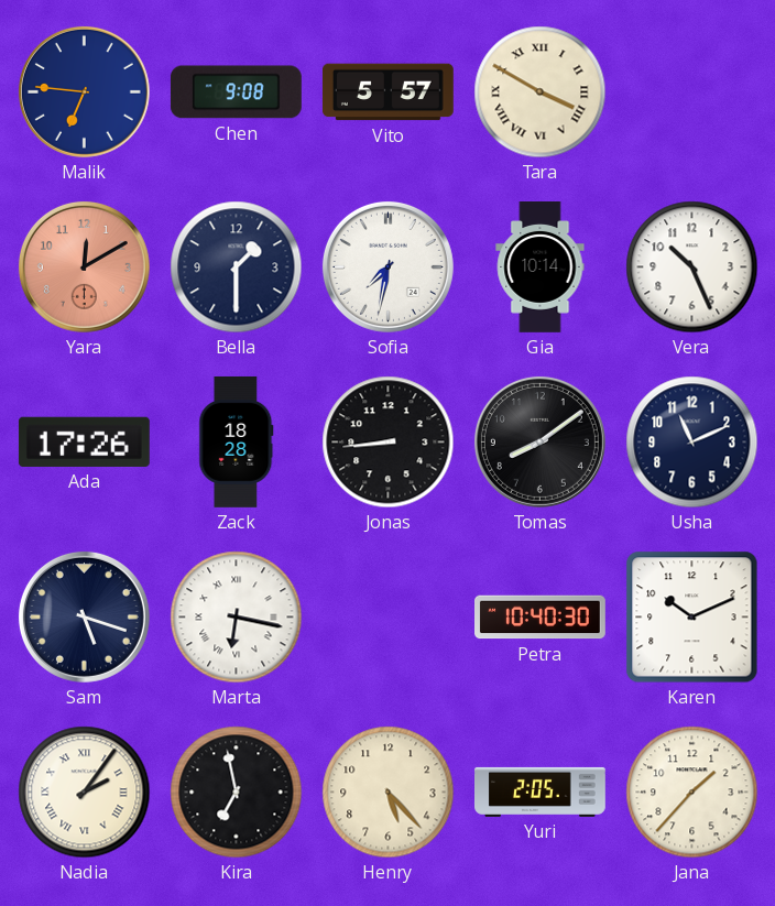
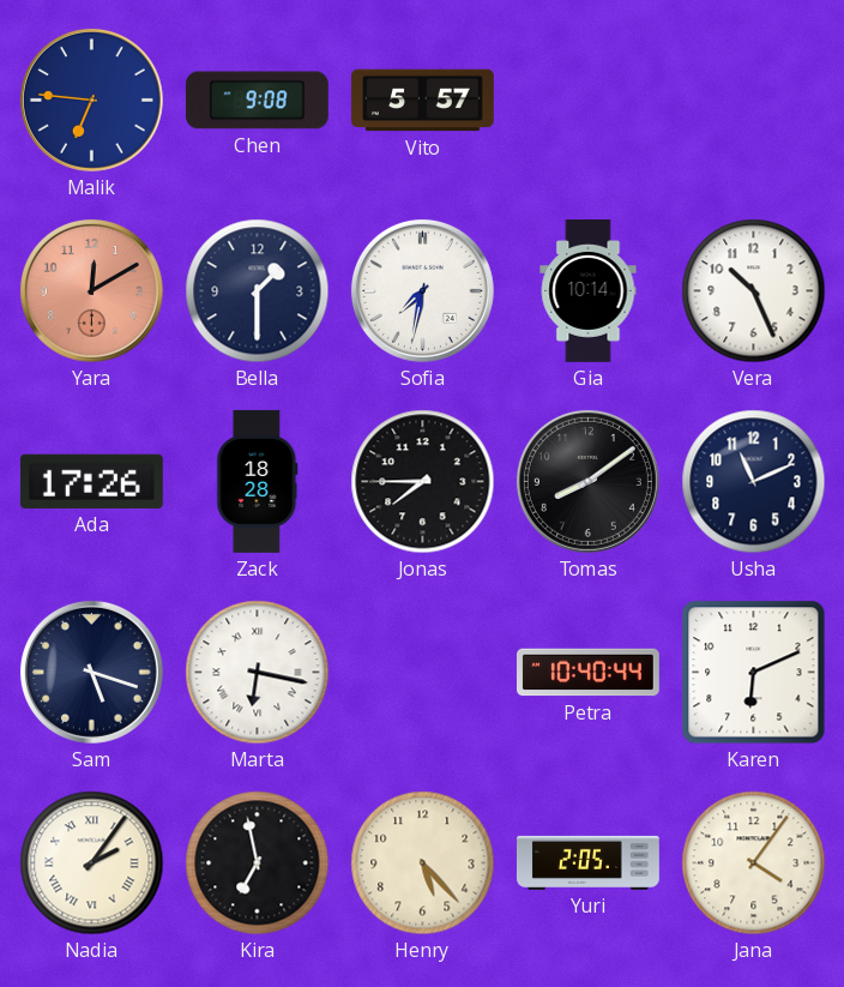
Tara: 3:50 -> none
Jonas: 8:44 -> 7:45
Petra: 10:40:30 -> 10:40:44
Karen: 10:11 -> 6:11
Jana: 1:37 -> 4:06
